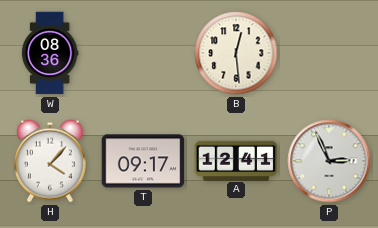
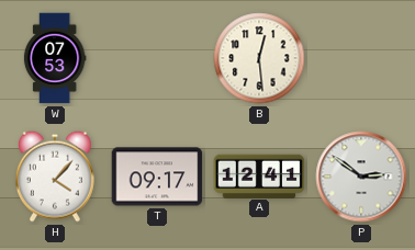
W: 08:36 -> 07:53
P: 2:56 -> 2:51
